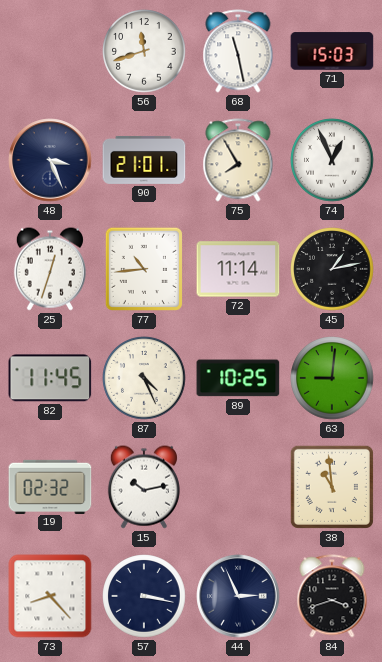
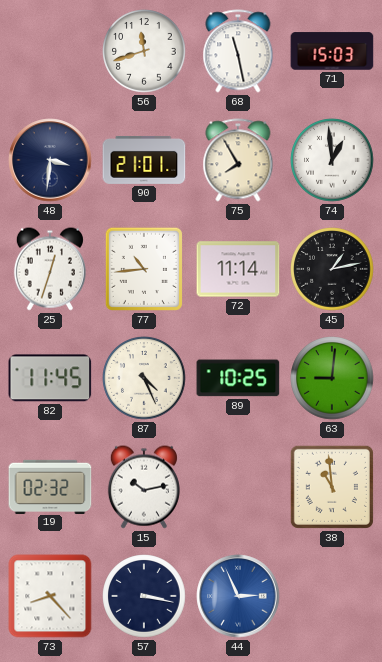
48: 3:26 -> 3:31
74: 12:56 -> 12:59
44 dial: navy -> blue
84: 3:42 -> none
